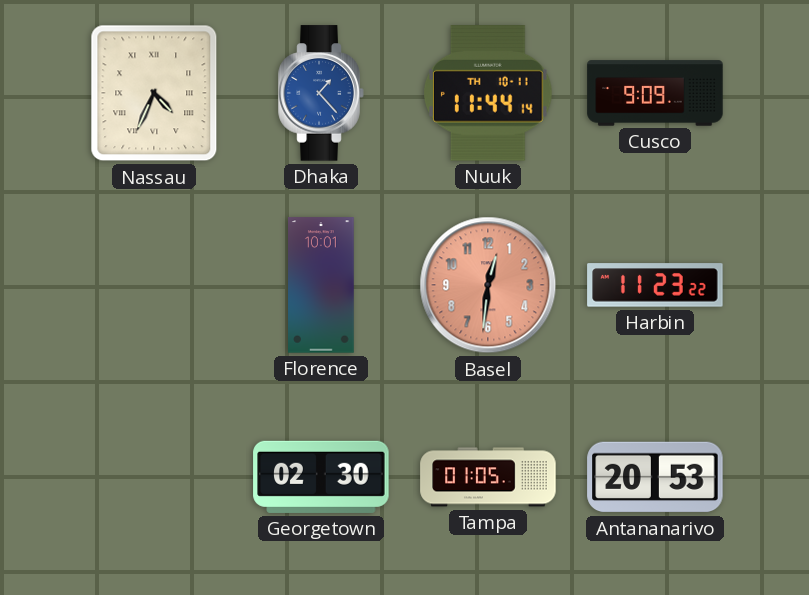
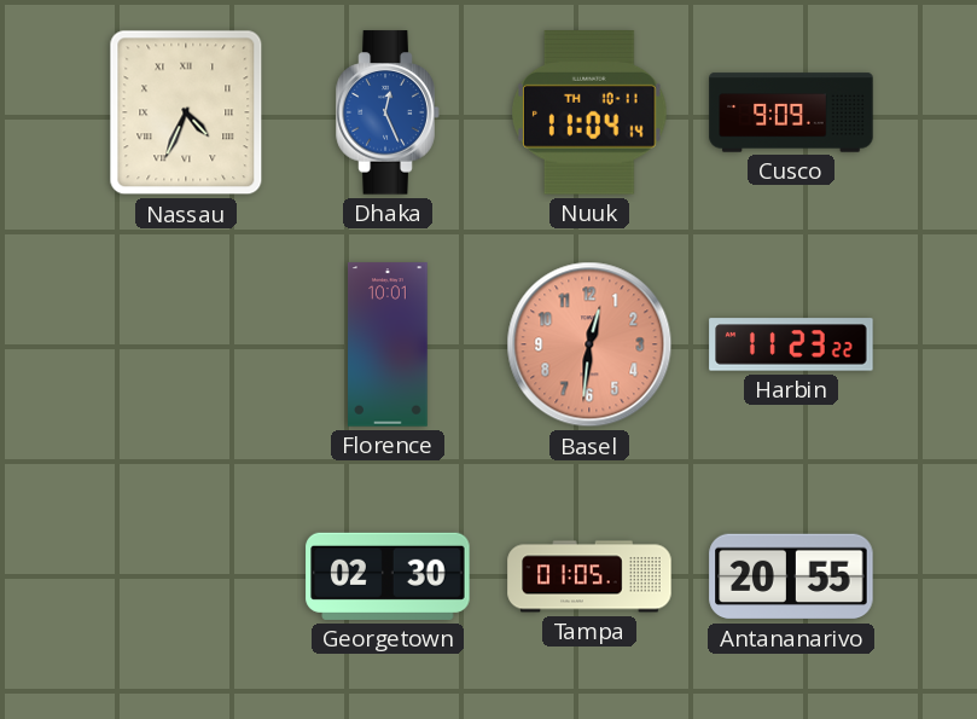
Dhaka: 1:23 -> 12:26
Nuuk: 11:44 -> 11:04
Antananarivo: 20:53 -> 20:55
